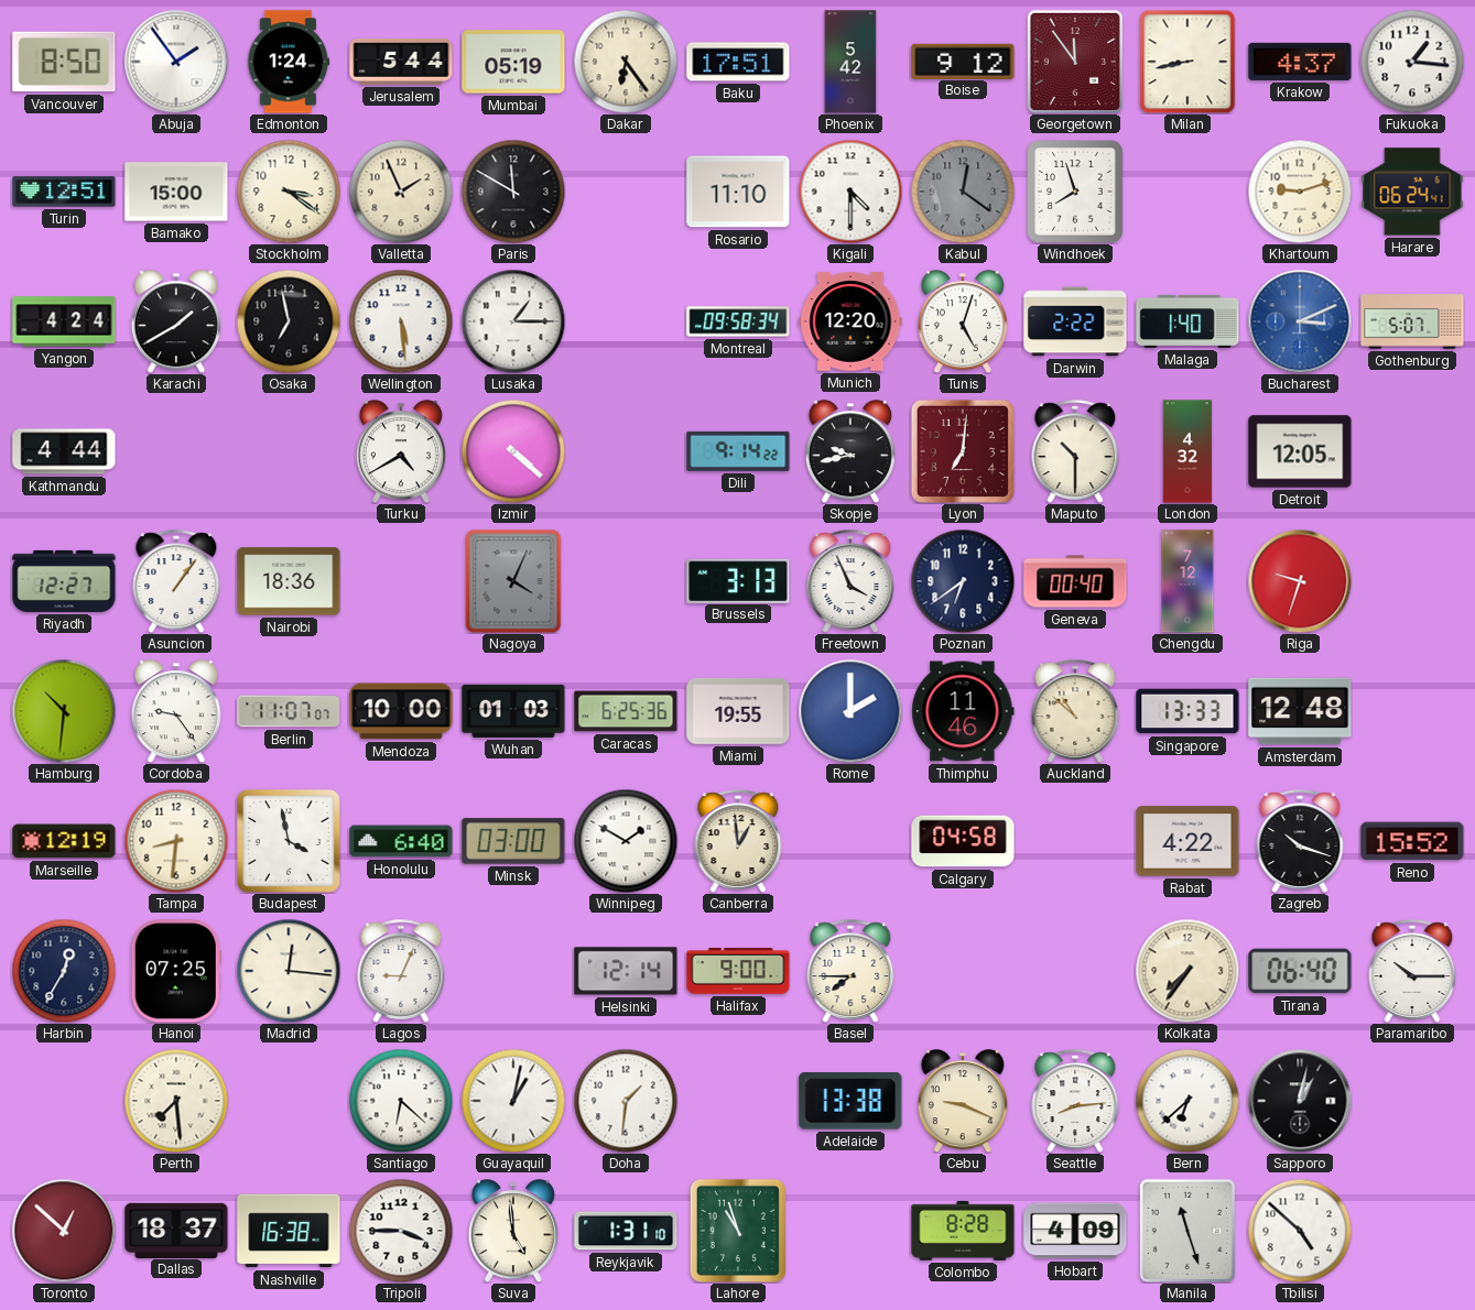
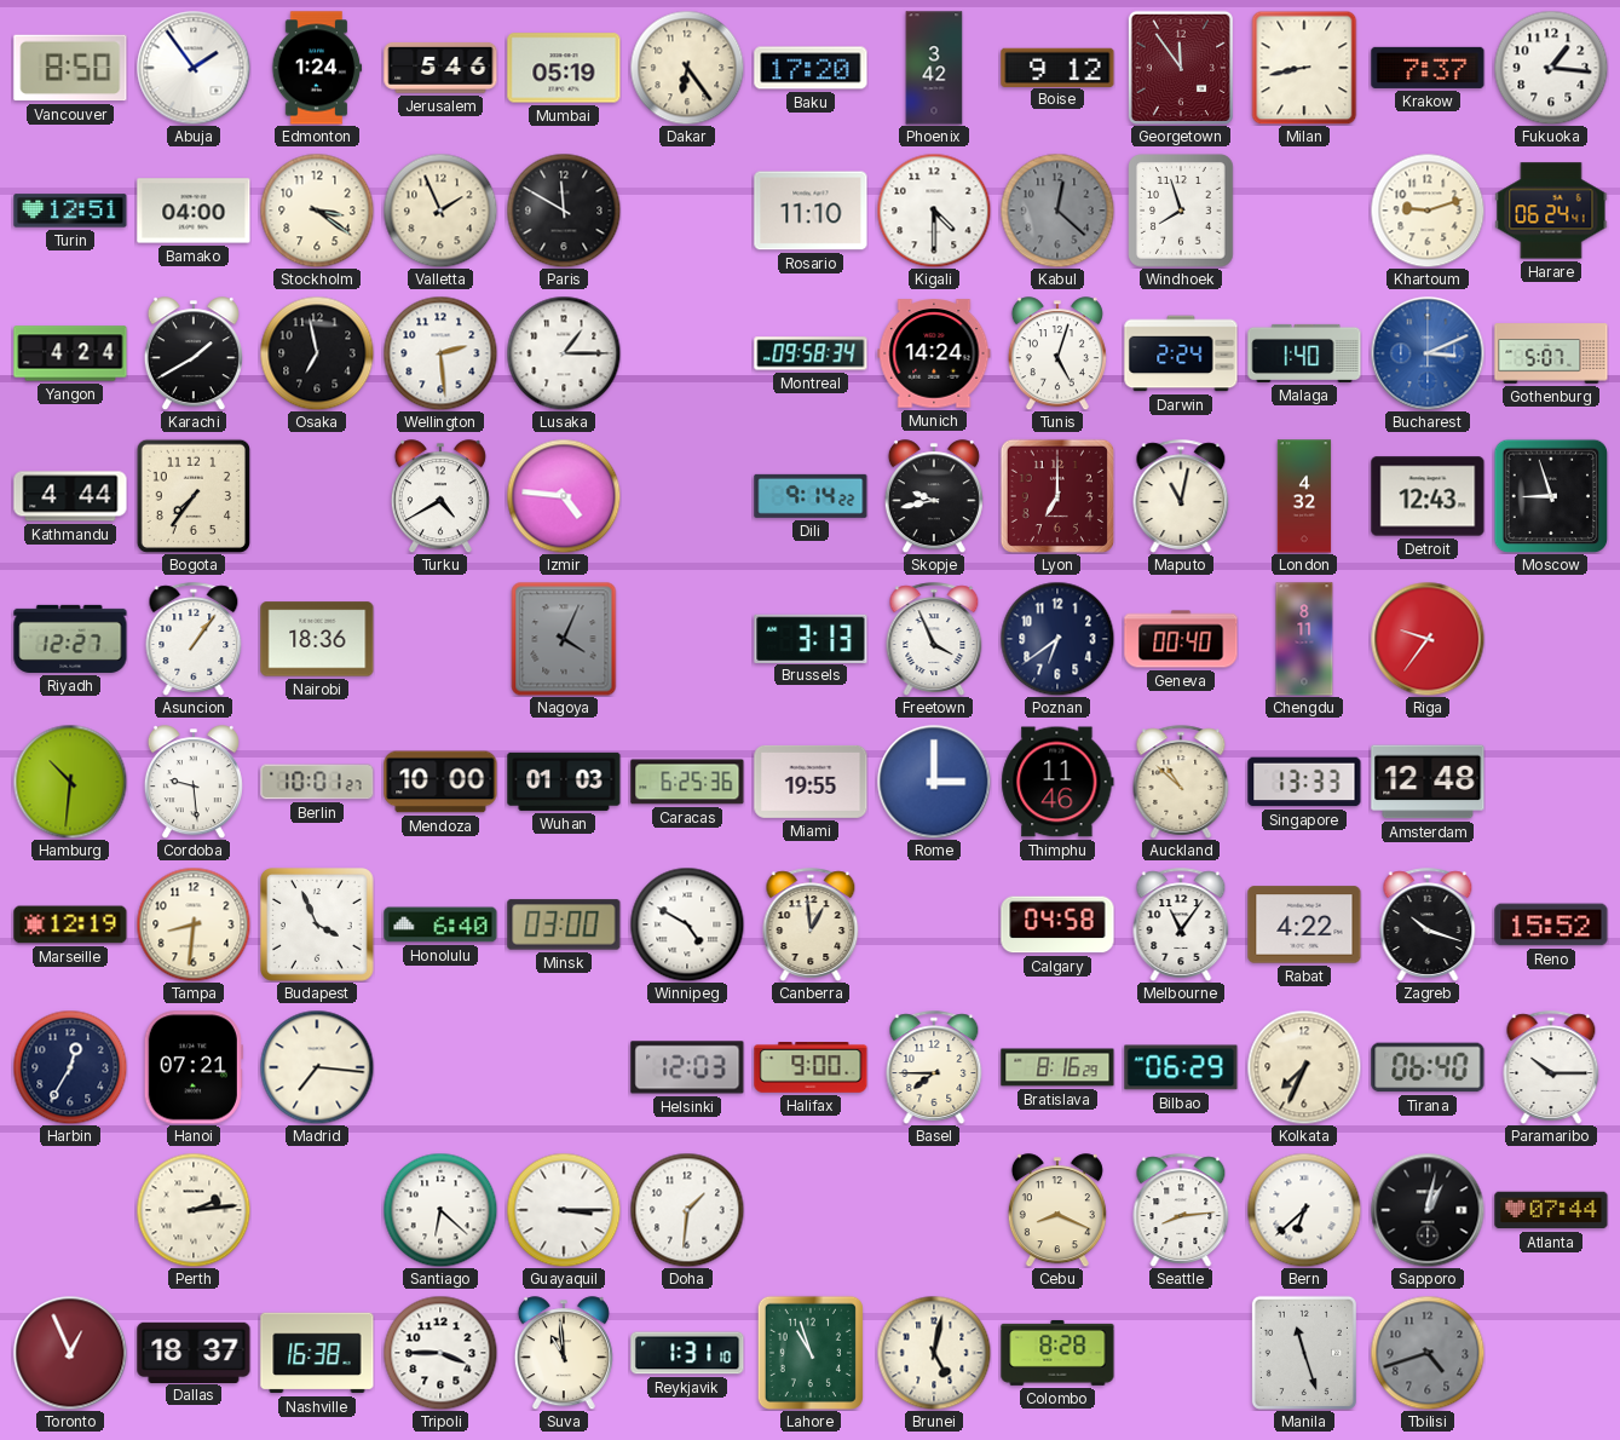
Jerusalem: 5:44 -> 5:46
Baku: 17:51 -> 17:20
Phoenix: 5:42 -> 3:42
Krakow: 4:37 -> 7:37
Bamako: 15:00 -> 04:00
Kabul: 12:21 -> 12:22
Wellington: 5:29 -> 2:29
Munich: 12:20 -> 14:24
Darwin: 2:22 -> 2:24
Bogota: none -> 7:36
Izmir: 4:22 -> 4:46
Lyon: 7:01 -> 7:00
Maputo: 10:30 -> 11:02
Detroit: 12:05 -> 12:43
Moscow: none -> 8:57
Chengdu: 7:12 -> 8:11
Riga: 9:33 -> 9:36
Cordoba: 9:24 -> 9:29
Berlin: 11:07 -> 10:01
Rome: 2:00 -> 3:00
Budapest: 3:58 -> 3:56
Winnipeg: 1:50 -> 4:50
Melbourne: none -> 11:06
Hanoi: 07:25 -> 07:21
Madrid: 12:16 -> 7:16
Lagos: 9:04 -> none
Helsinki: 12:14 -> 12:03
Bratislava: none -> 8:16
Bilbao: none -> 06:29
Kolkata: 7:36 -> 7:34
Perth: 7:29 -> 2:14
Guayaquil: 1:02 -> 3:15
Adelaide: 13:38 -> none
Cebu: 9:19 -> 8:19
Atlanta: none -> 07:44
Toronto: 12:52 -> 12:56
Suva: 4:59 -> 10:59
Brunei: none -> 5:02
Hobart: 4:09 -> none
Tbilisi: 4:52 -> 4:42
Tbilisi dial: white -> grey
